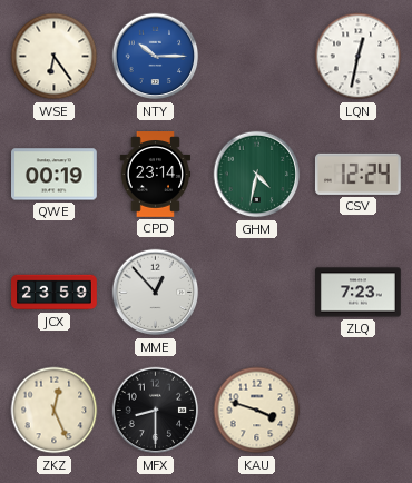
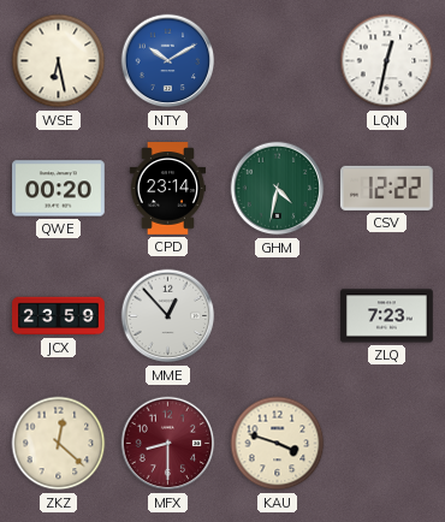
WSE: 6:24 -> 6:28
NTY: 10:15 -> 10:10
QWE: 00:19 -> 00:20
CSV: 12:24 -> 12:22
ZKZ: 12:26 -> 12:22
MFX dial: black -> burgundy
